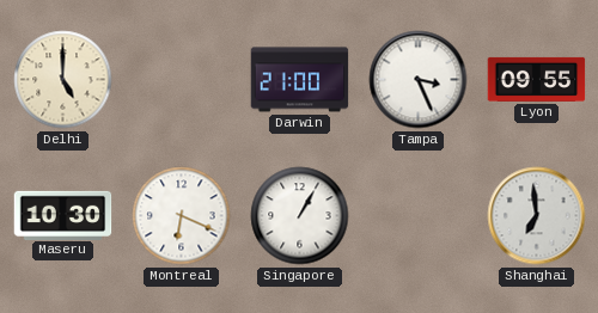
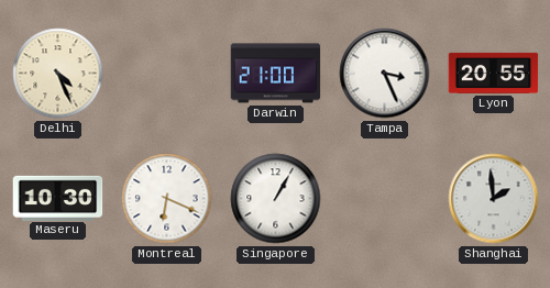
Delhi: 5:00 -> 4:26
Lyon: 09:55 -> 20:55
Shanghai: 6:59 -> 1:59
